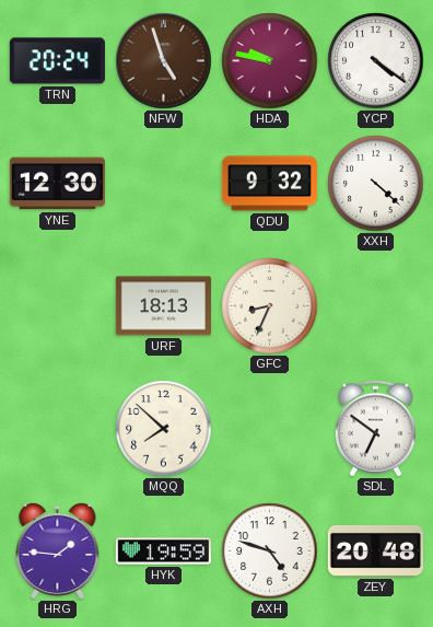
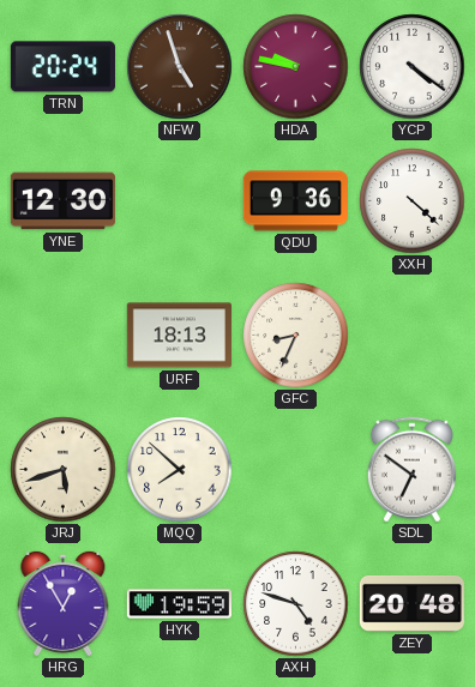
QDU: 9:32 -> 9:36
JRJ: none -> 5:42
HRG: 1:46 -> 12:55
